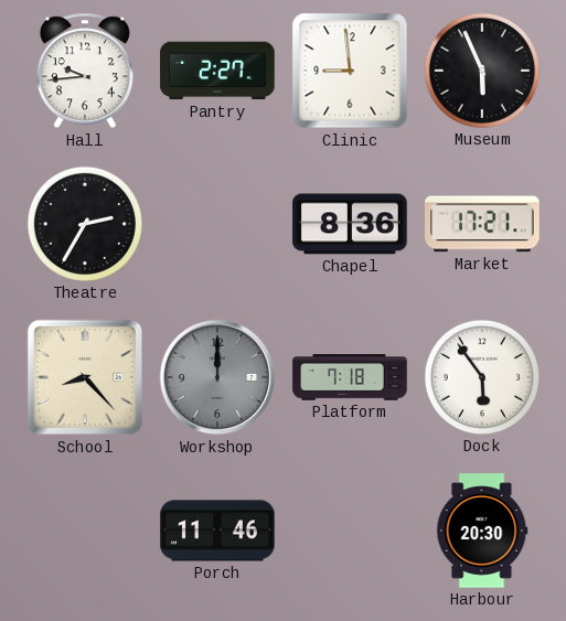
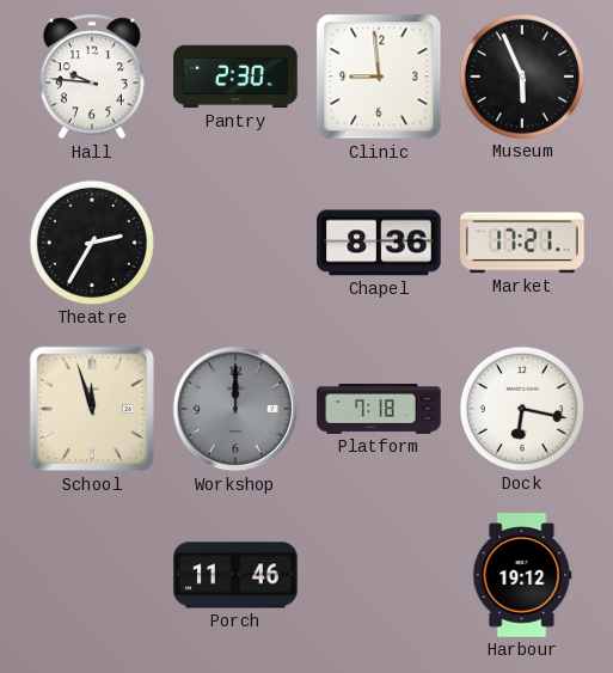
Hall: 9:44 -> 9:46
Pantry: 2:27 -> 2:30
School: 8:23 -> 11:57
Dock: 5:54 -> 6:17
Harbour: 20:30 -> 19:12
